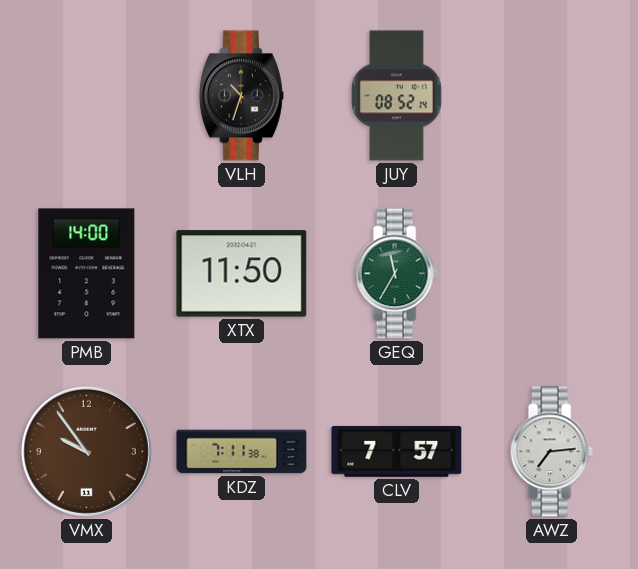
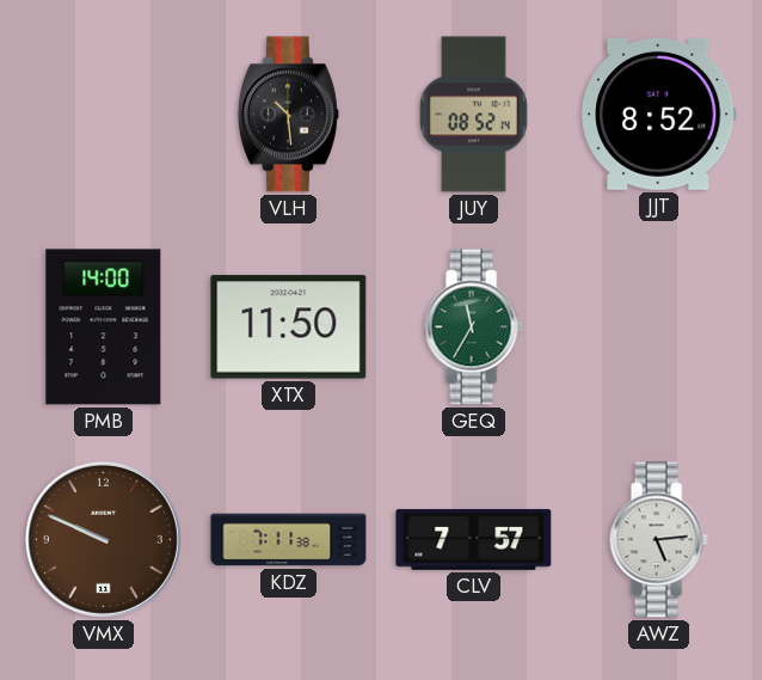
VLH: 10:33 -> 10:29
JJT: none -> 8:52
VMX: 9:54 -> 9:49
AWZ: 7:14 -> 5:14
